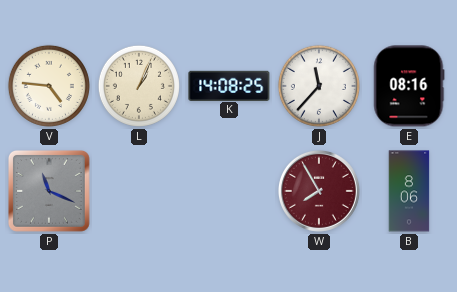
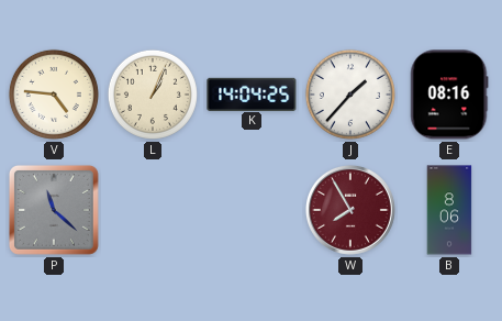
K: 14:08 -> 14:04
J: 11:37 -> 1:37
P: 11:19 -> 11:22
